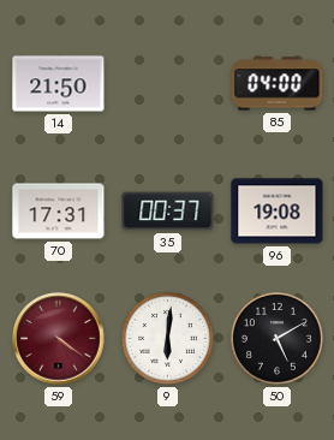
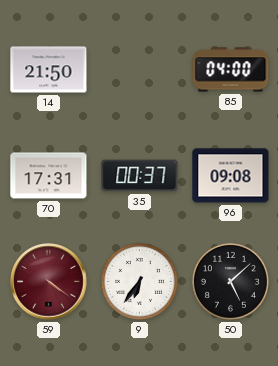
96: 19:08 -> 09:08
9: 6:01 -> 6:36
50: 5:10 -> 5:08
